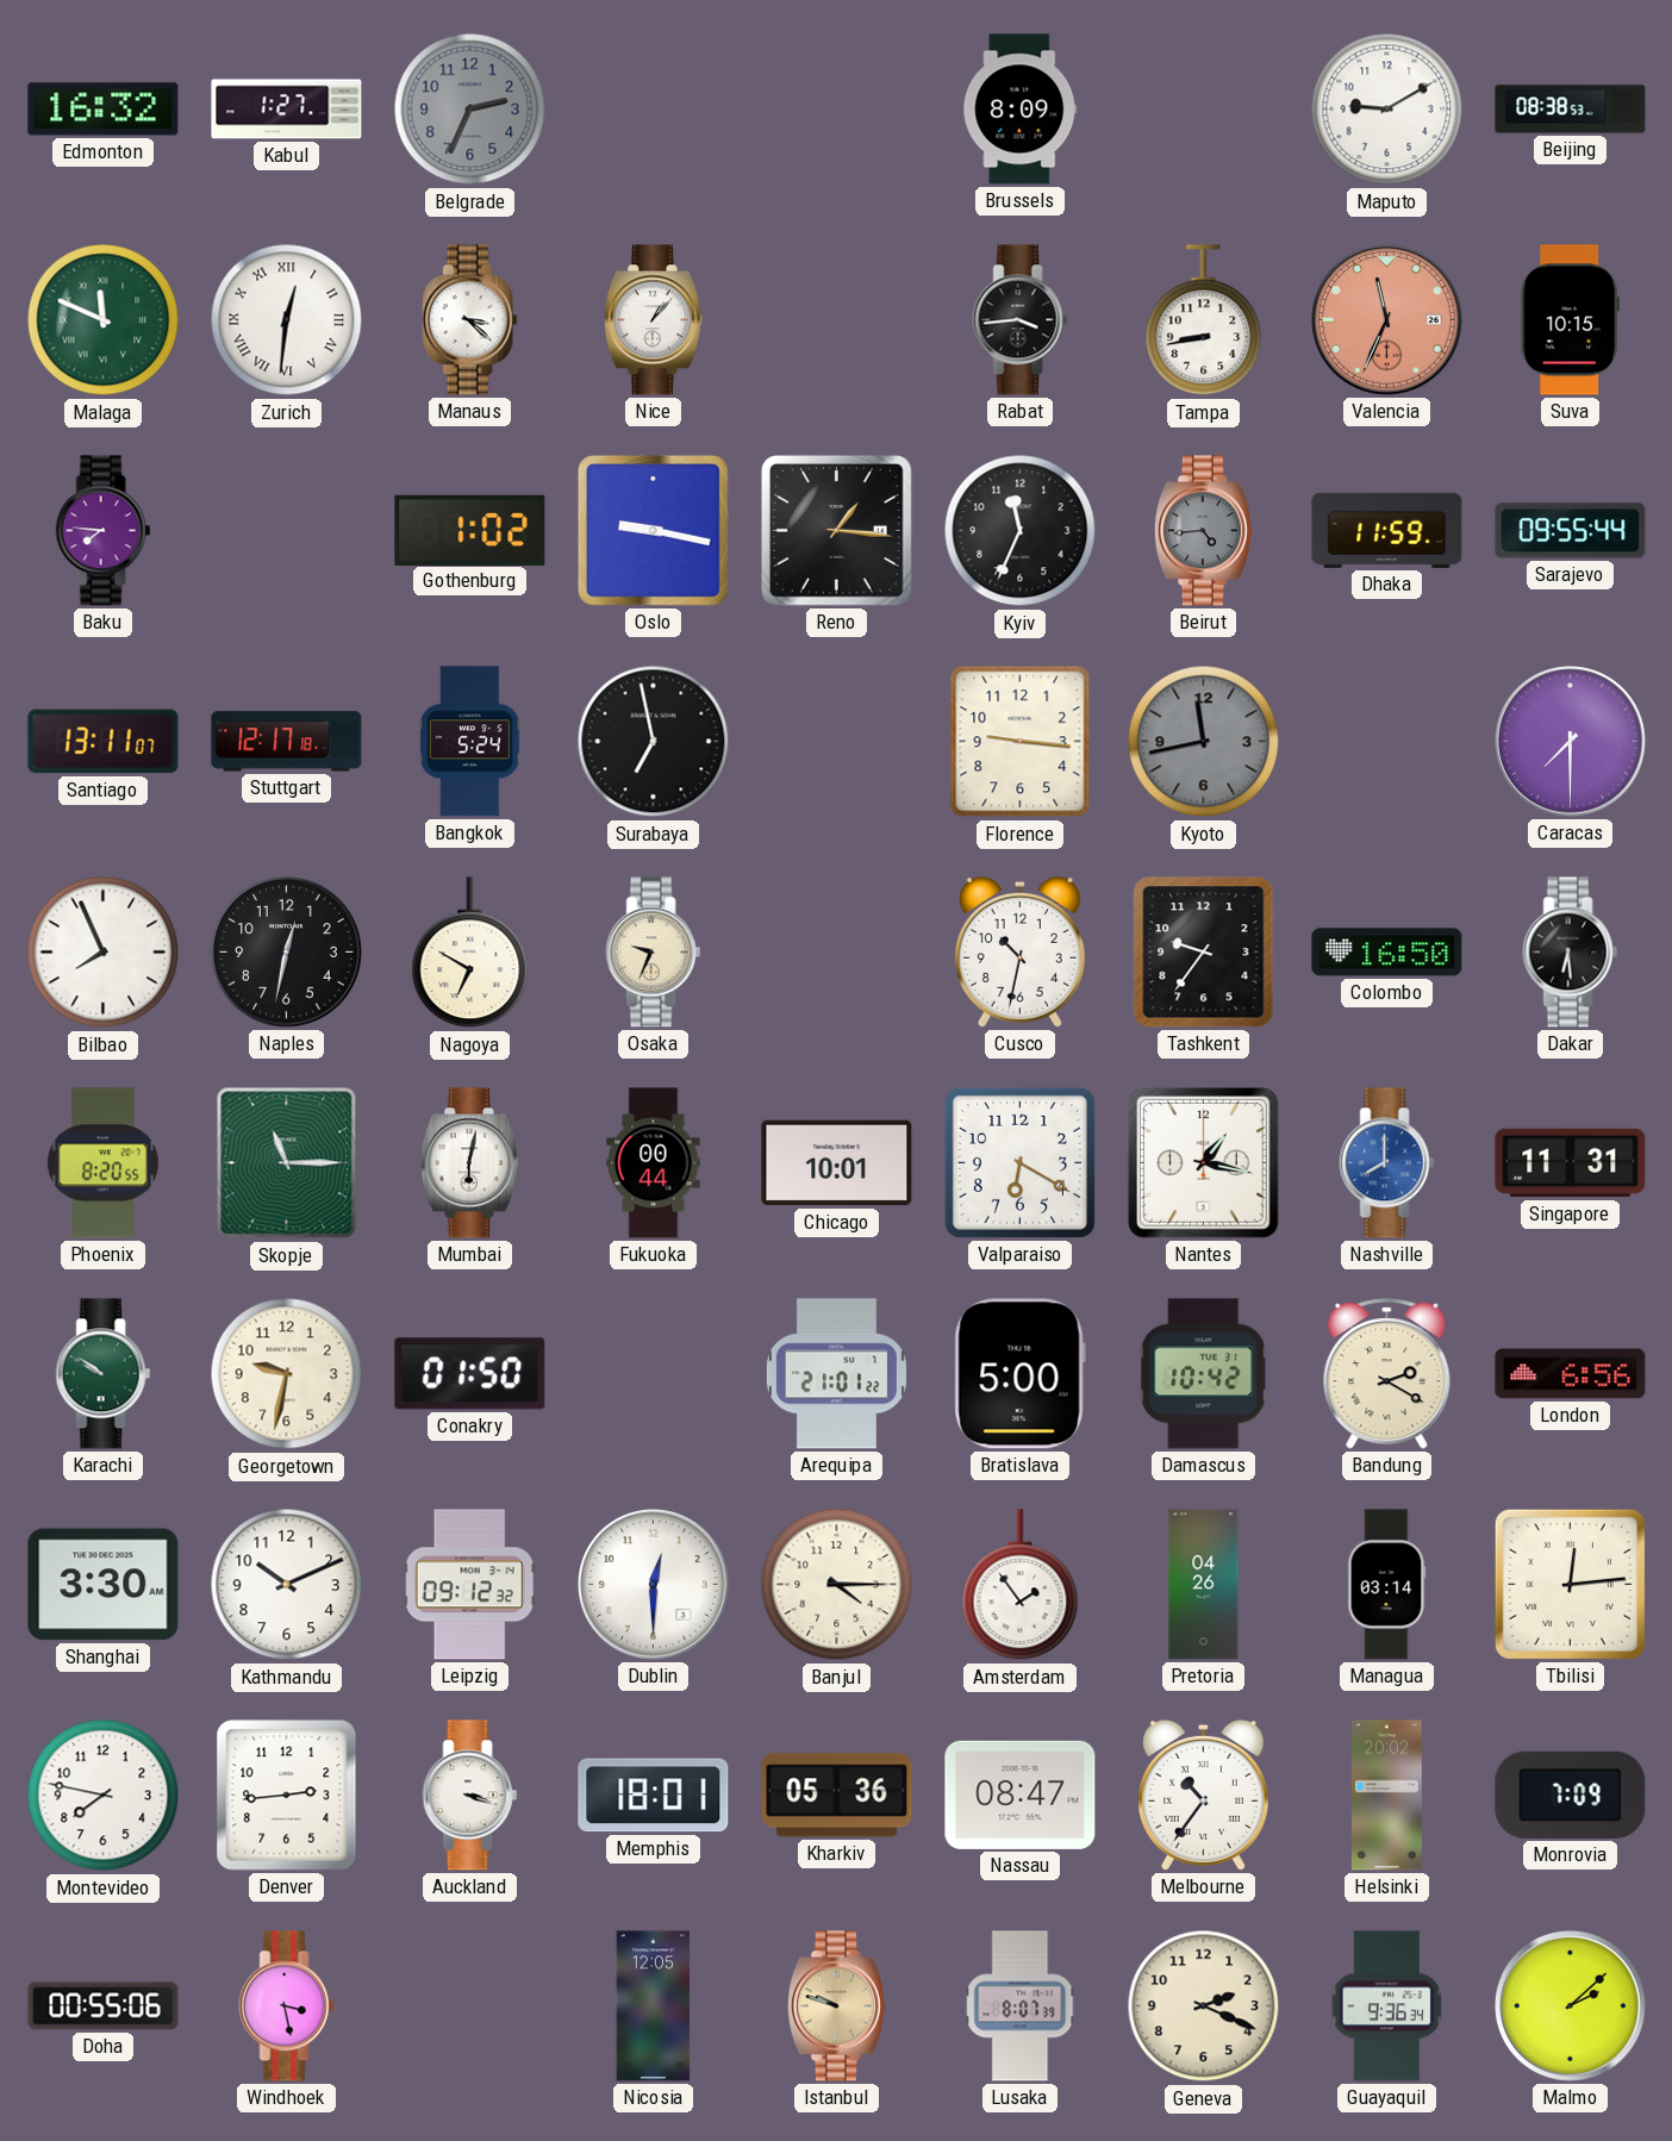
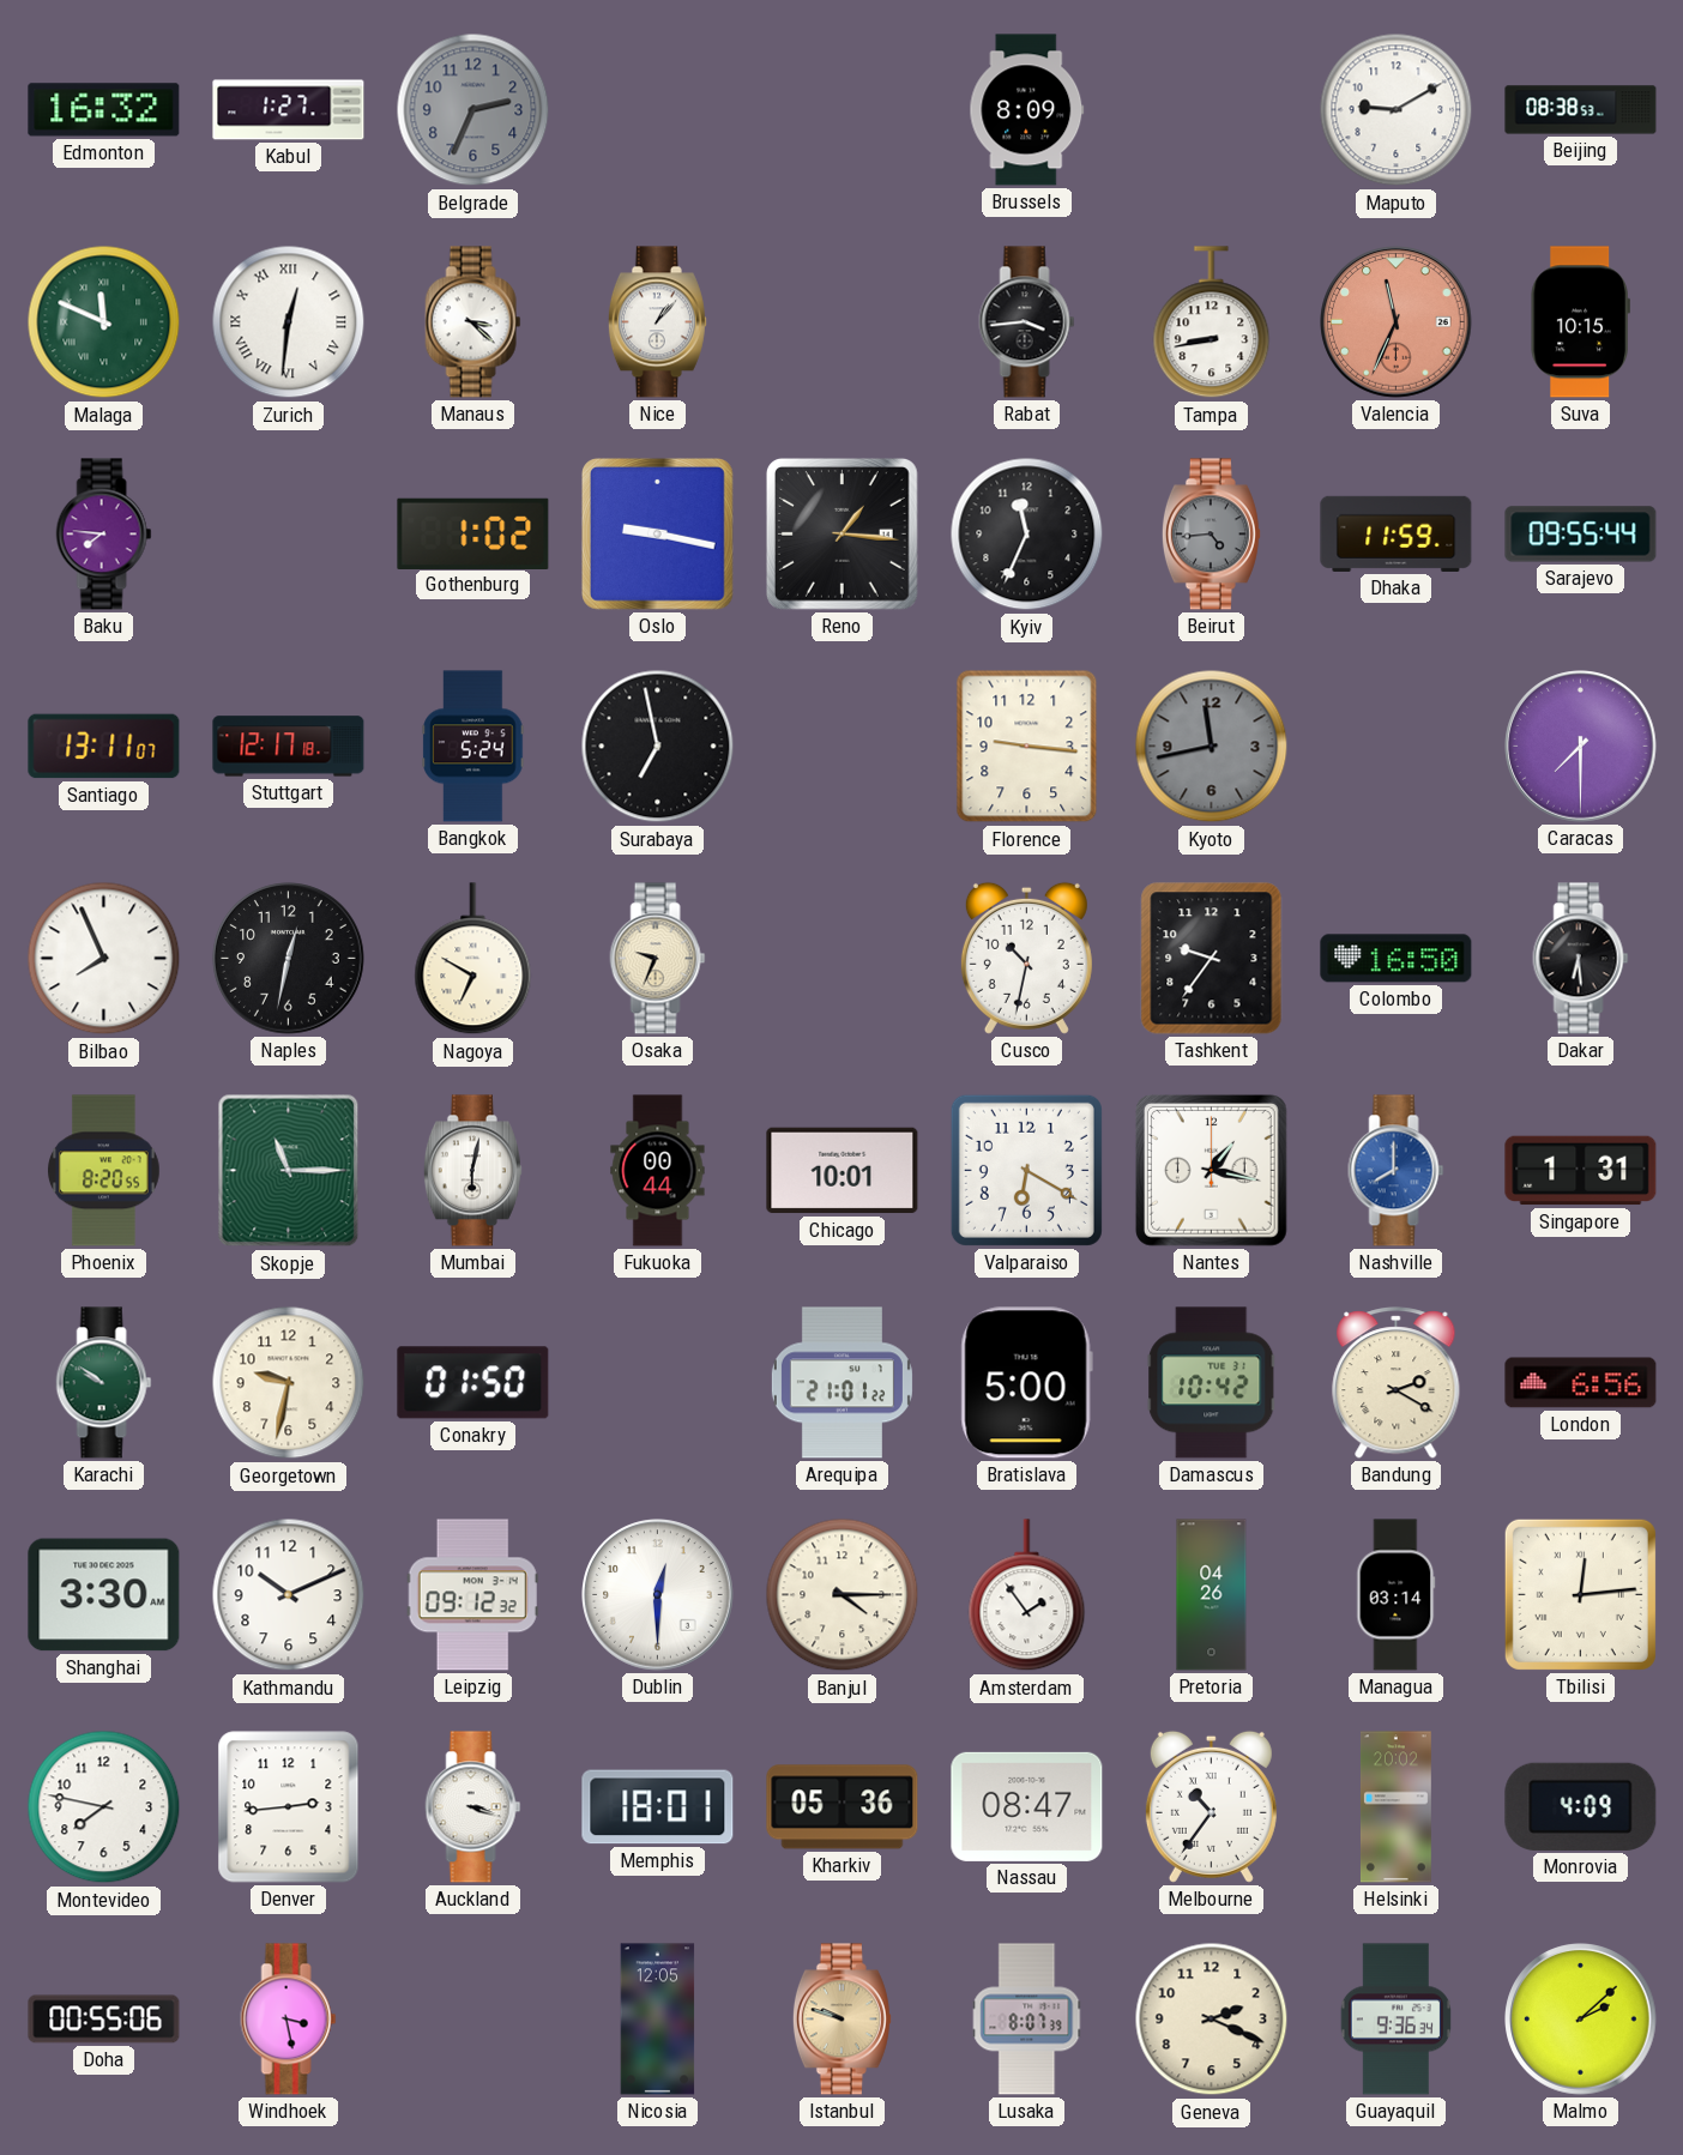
Singapore: 11:31 -> 1:31
Monrovia: 7:09 -> 4:09
